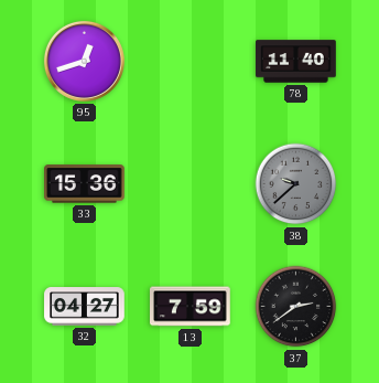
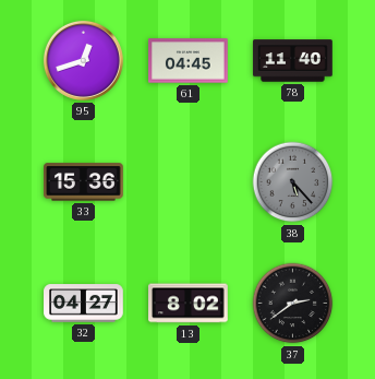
61: none -> 04:45
38: 9:38 -> 5:23
13: 7:59 -> 8:02
